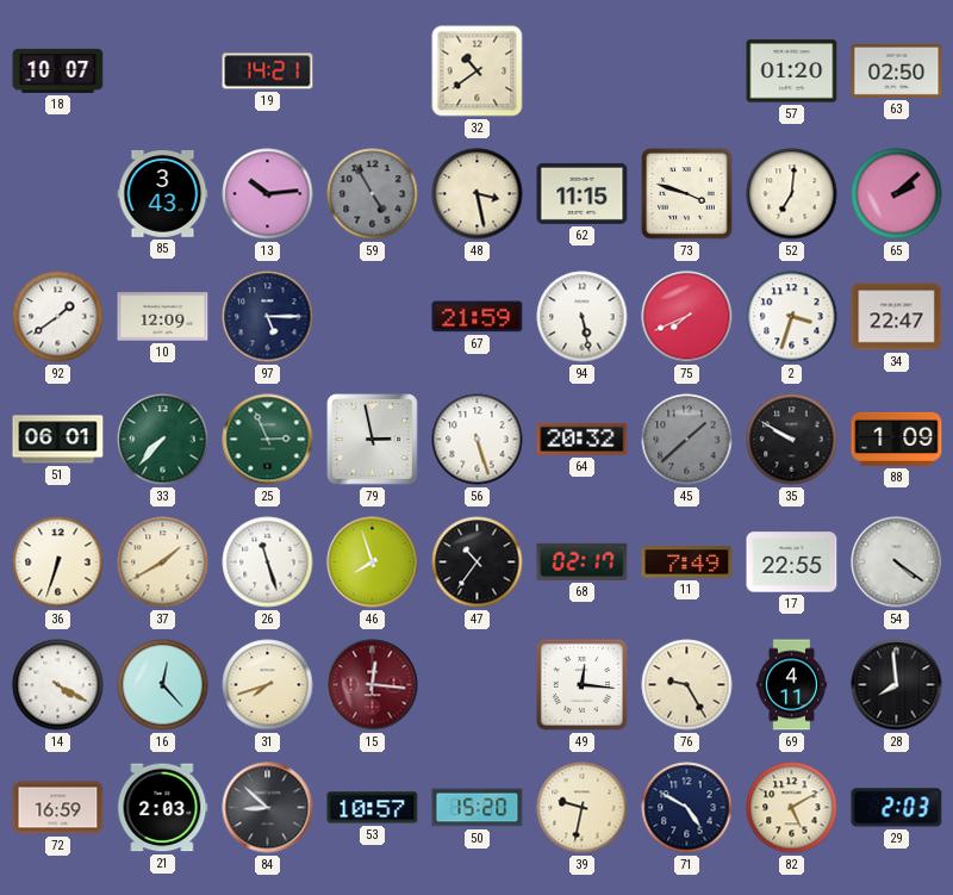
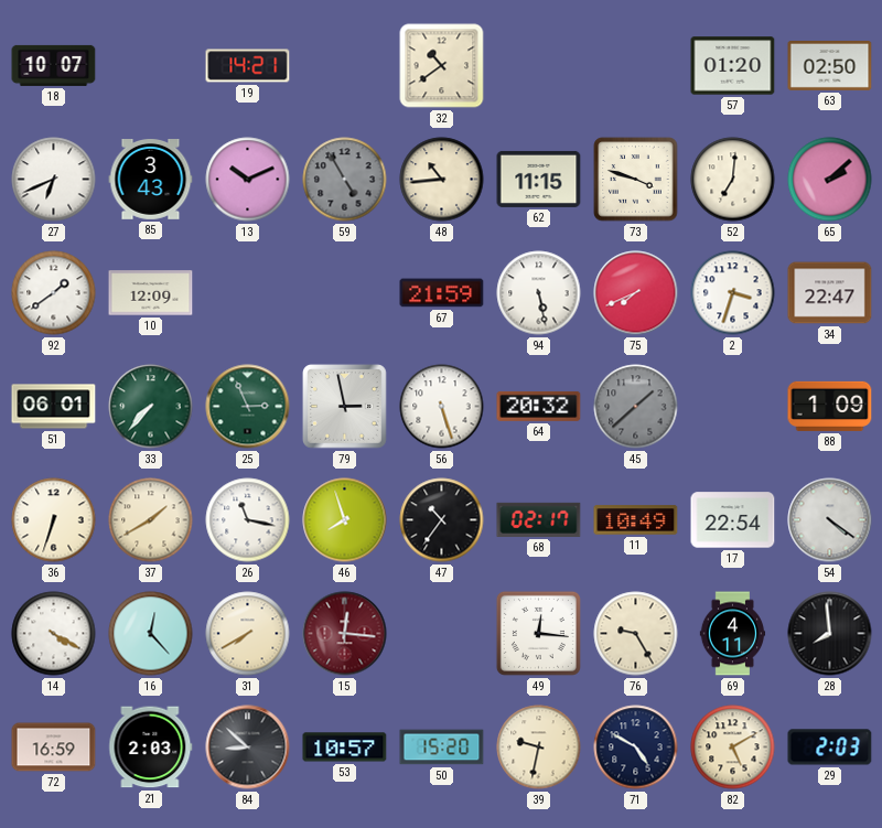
27: none -> 6:41
13: 10:14 -> 10:11
48: 3:28 -> 10:44
97: 5:15 -> none
35: 9:50 -> none
26: 11:27 -> 11:17
11: 7:49 -> 10:49
17: 22:55 -> 22:54
31: 7:42 -> 7:40
